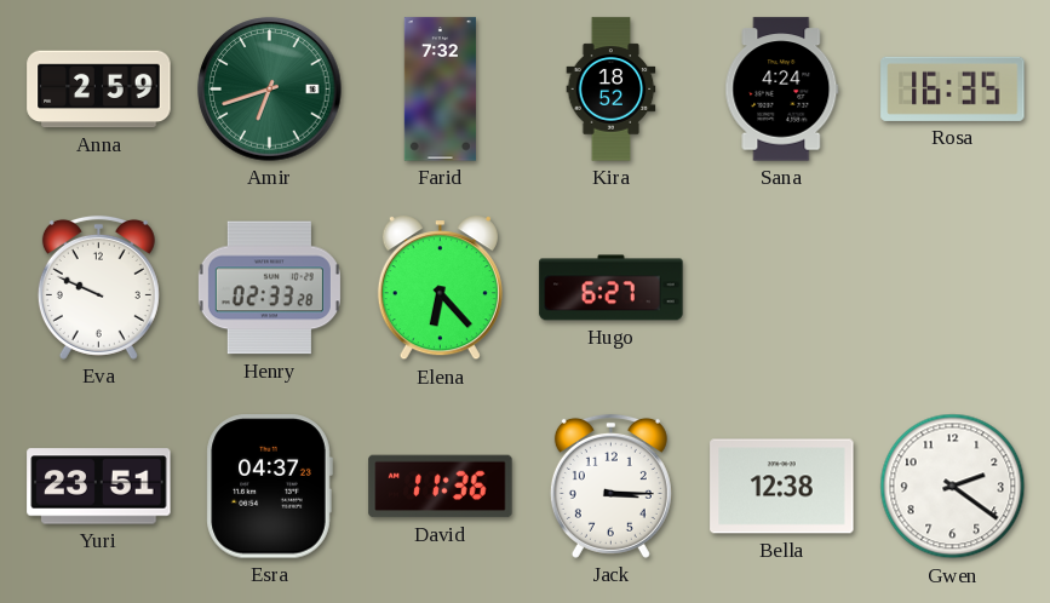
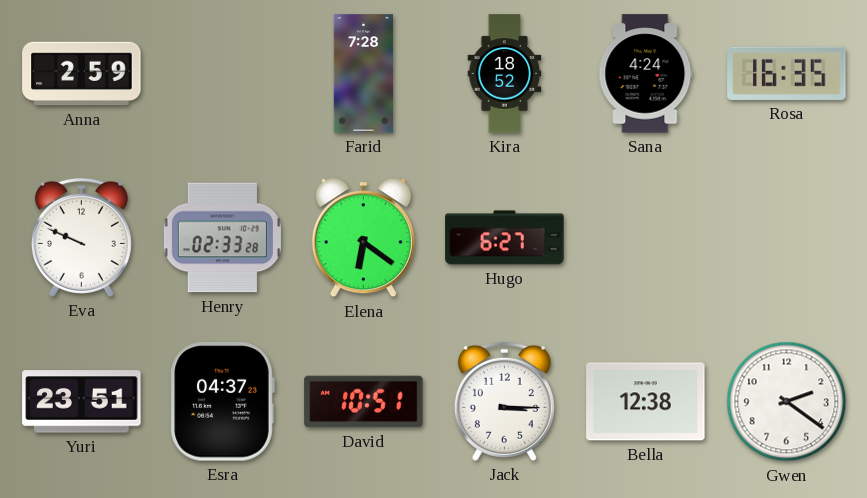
Amir: 6:42 -> none
Farid: 7:32 -> 7:28
Elena: 6:23 -> 6:21
David: 11:36 -> 10:51
